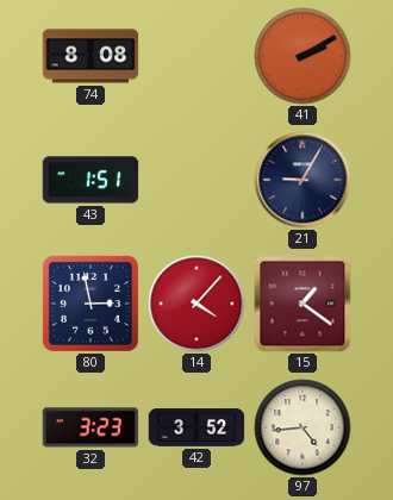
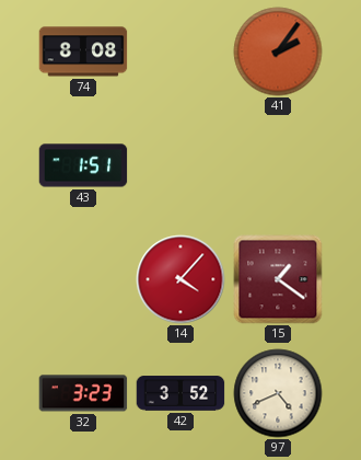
41: 2:10 -> 2:06
21: 9:05 -> none
80: 2:58 -> none
97: 4:44 -> 4:41
